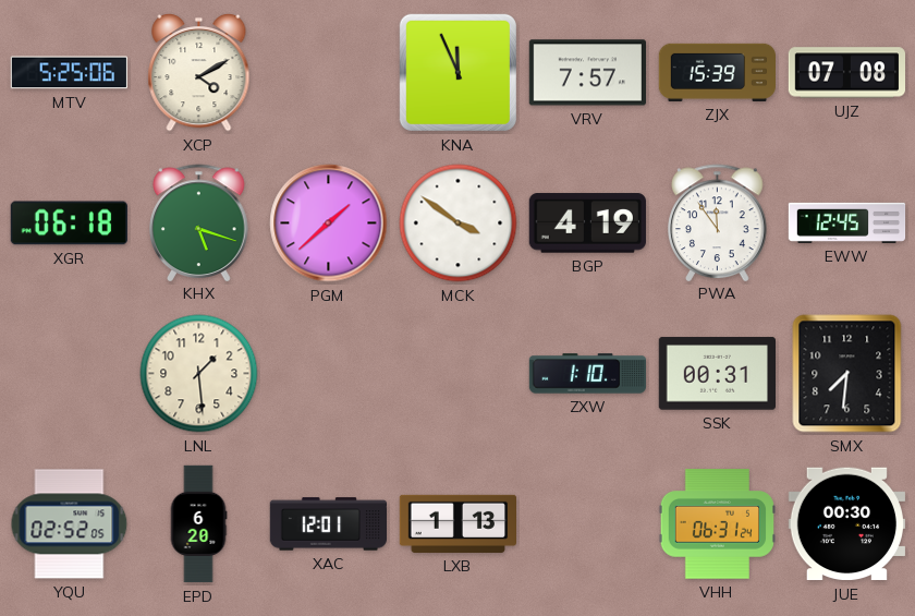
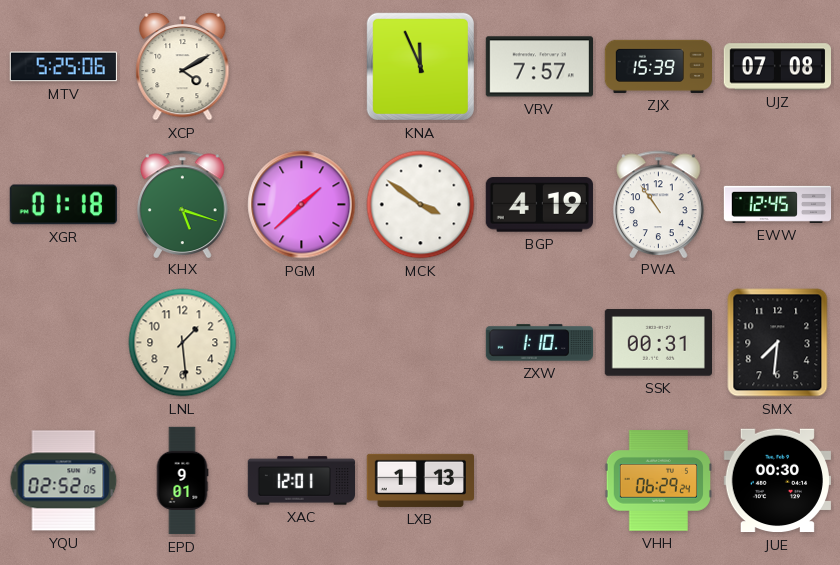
XGR: 06:18 -> 01:18
PWA: 11:54 -> 10:54
EPD: 6:20 -> 9:01
VHH: 06:31 -> 06:29
